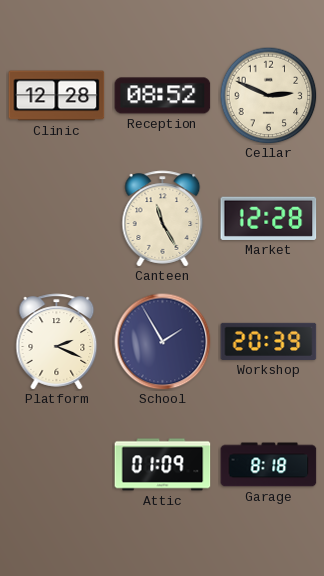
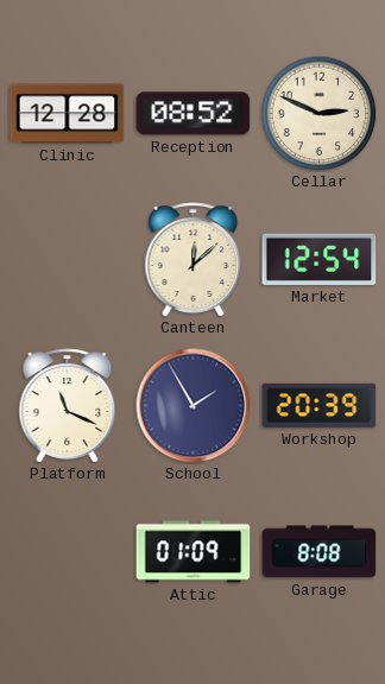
Canteen: 11:25 -> 12:08
Market: 12:28 -> 12:54
Platform: 2:19 -> 11:19
Garage: 8:18 -> 8:08
